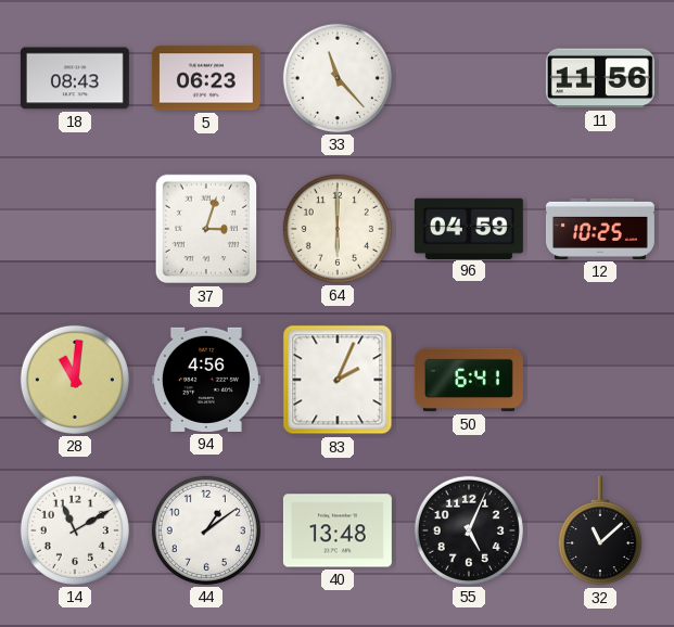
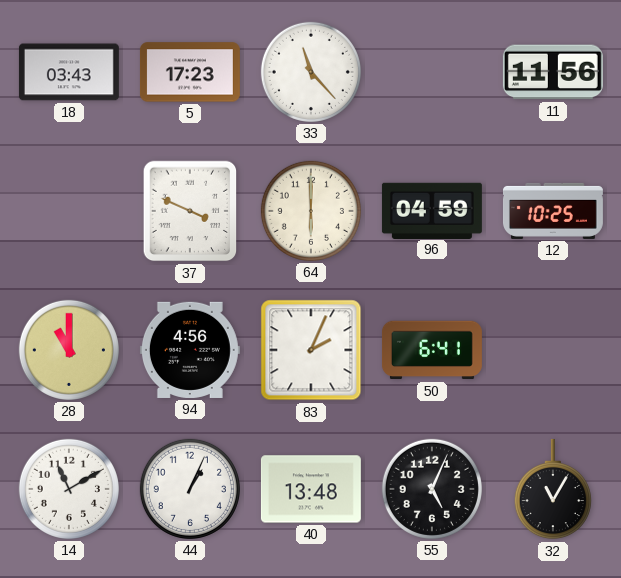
18: 08:43 -> 03:43
5: 06:23 -> 17:23
37: 3:03 -> 3:49
28: 11:01 -> 11:00
44: 1:09 -> 1:04
32: 11:08 -> 11:05
